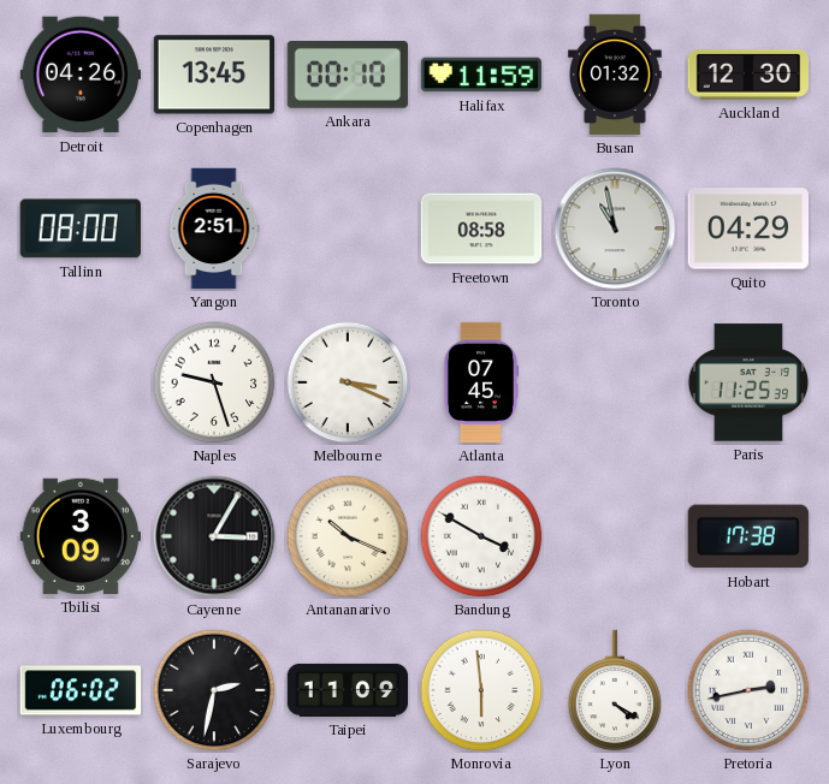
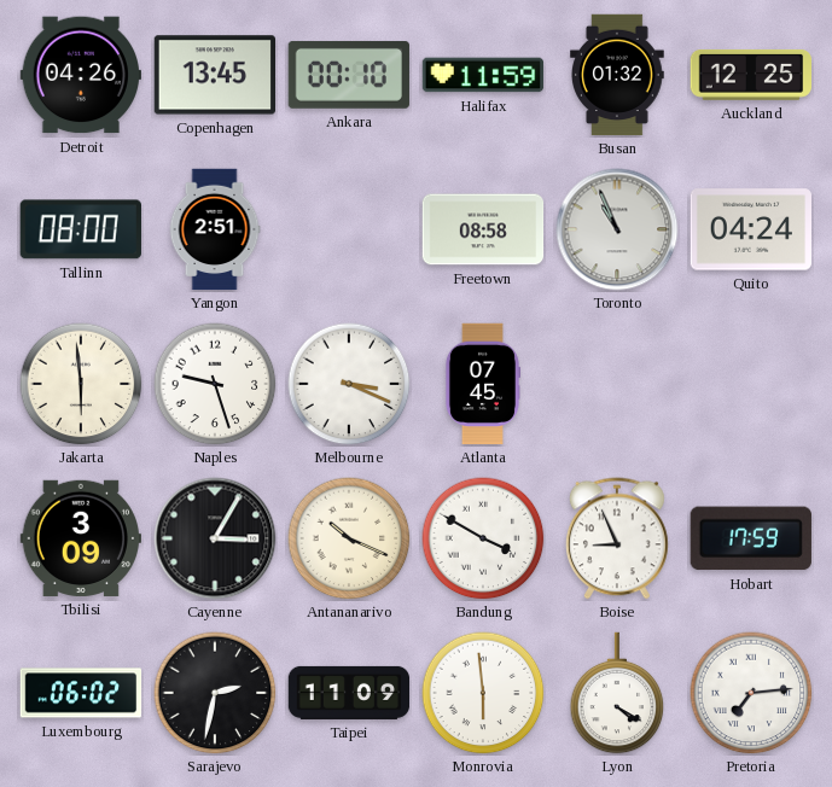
Auckland: 12:30 -> 12:25
Toronto: 10:58 -> 10:56
Quito: 04:29 -> 04:24
Jakarta: none -> 5:59
Paris: 11:25 -> none
Boise: none -> 8:56
Hobart: 17:38 -> 17:59
Pretoria: 2:43 -> 7:14
